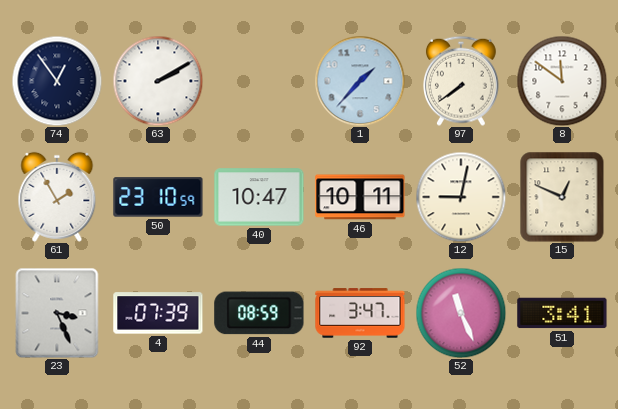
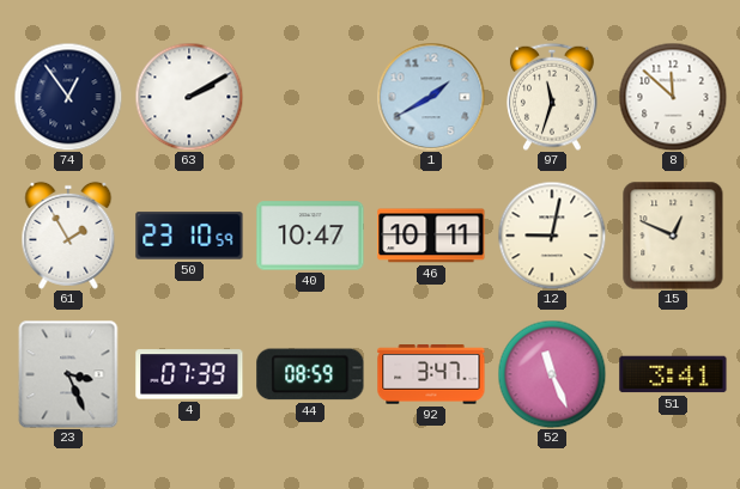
1: 1:37 -> 1:40
97: 7:39 -> 11:33
8: 11:51 -> 11:52
